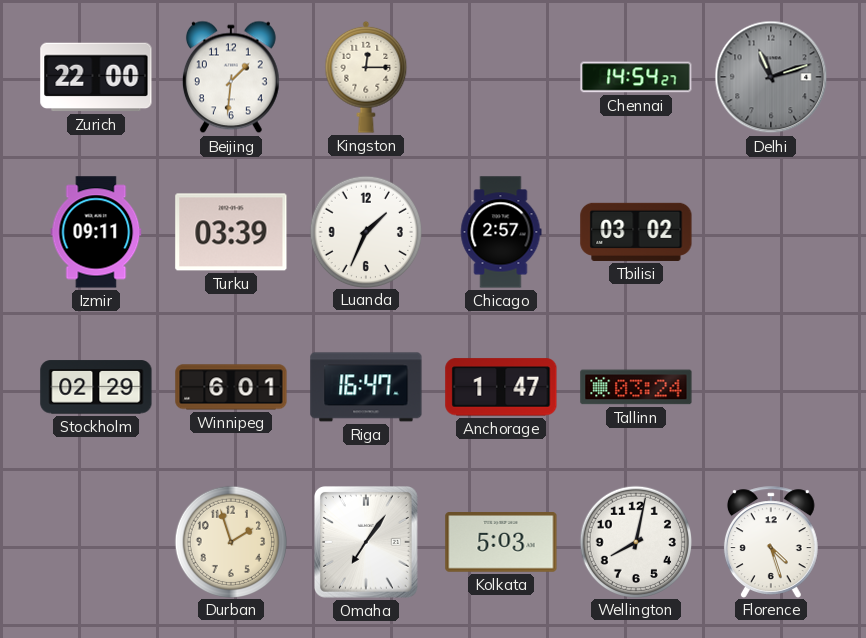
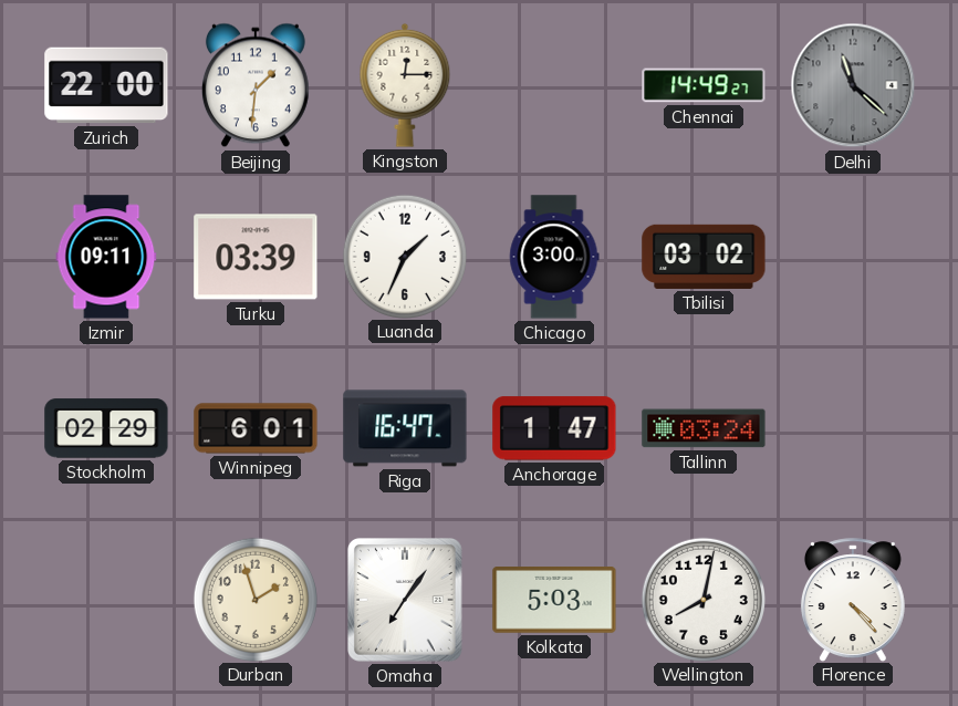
Chennai: 14:54 -> 14:49
Delhi: 11:12 -> 11:22
Chicago: 2:57 -> 3:00
Florence: 4:27 -> 4:23
